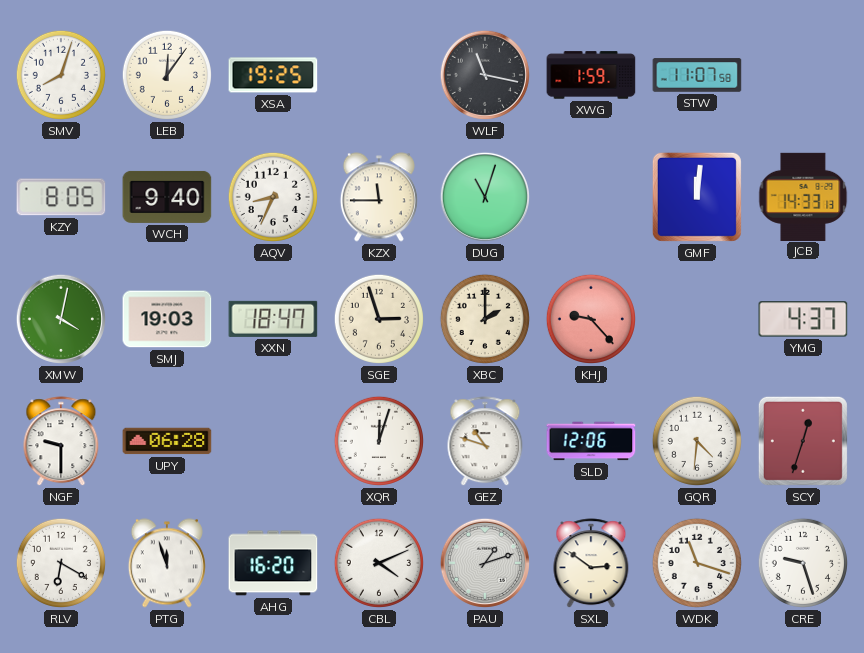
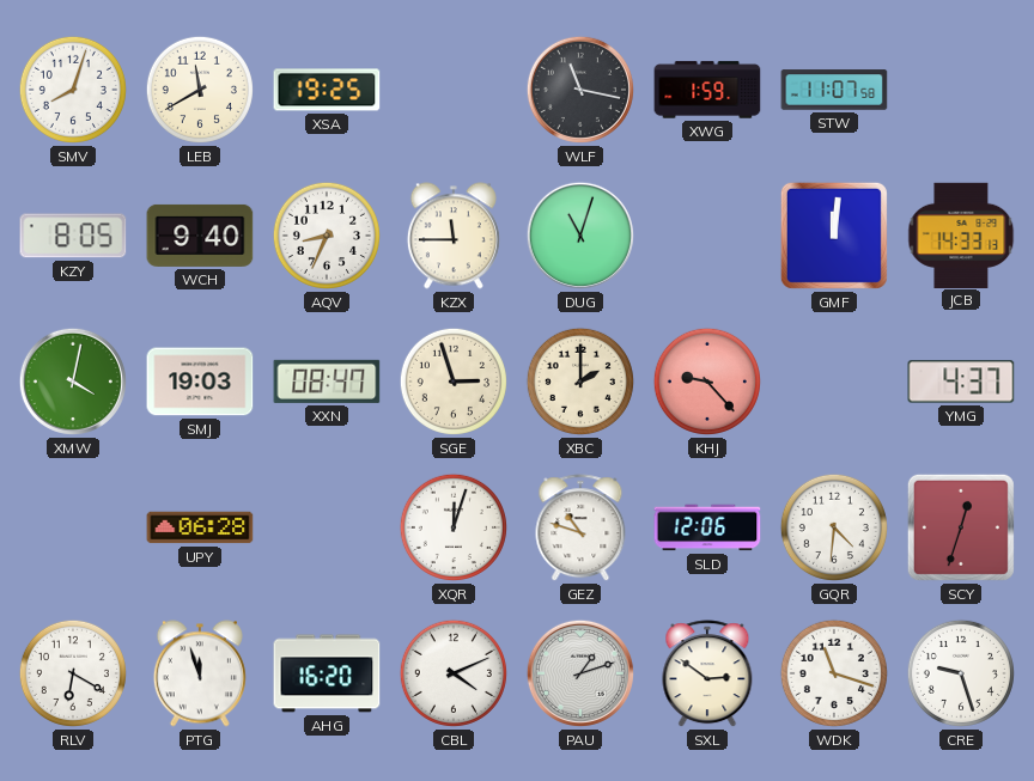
LEB: 12:06 -> 11:40
XXN: 18:47 -> 08:47
NGF: 9:30 -> none
